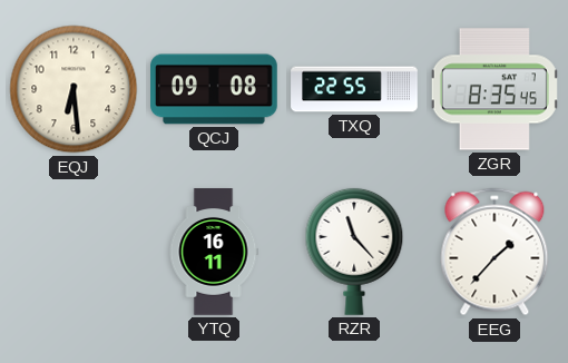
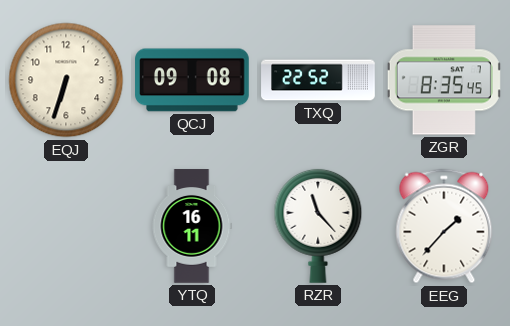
EQJ: 6:29 -> 6:33
TXQ: 22:55 -> 22:52
